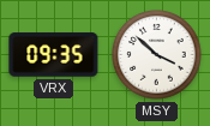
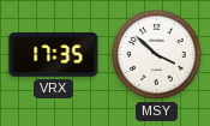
VRX: 09:35 -> 17:35
